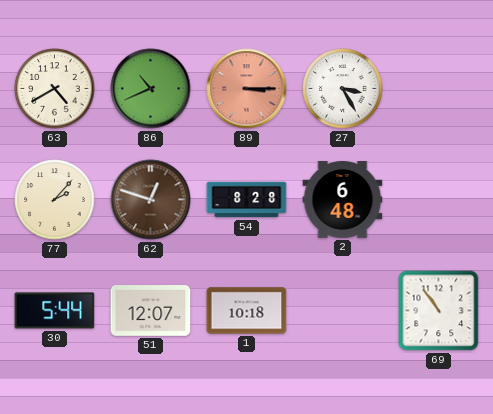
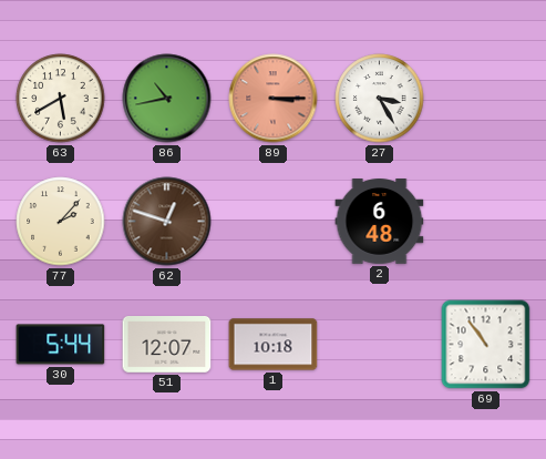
63: 4:40 -> 5:40
86: 10:41 -> 10:43
54: 8:28 -> none
